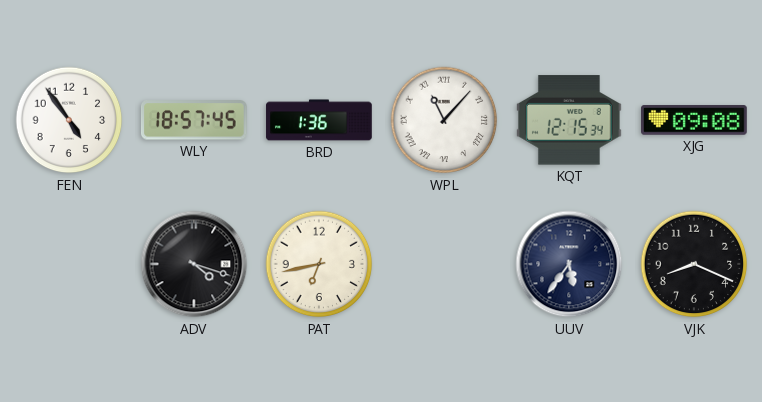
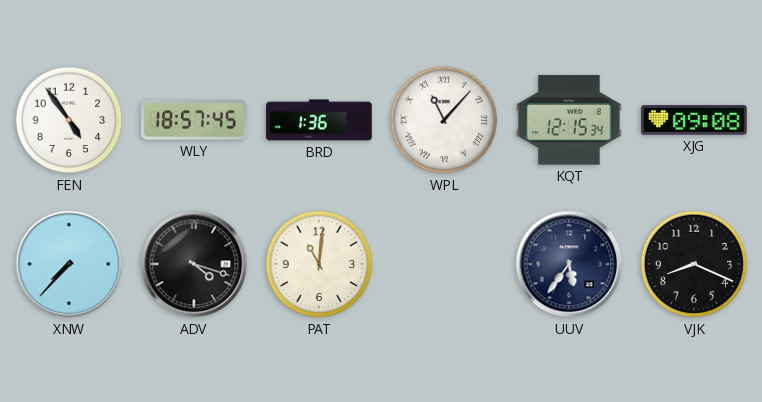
XNW: none -> 7:37
PAT: 6:43 -> 11:01
